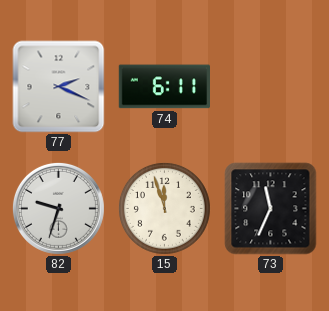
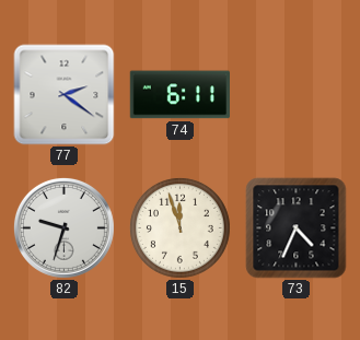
77: 2:19 -> 2:21
73: 11:34 -> 4:34
